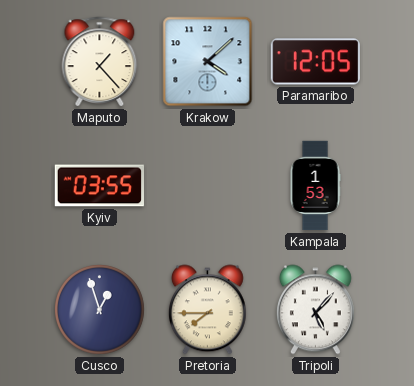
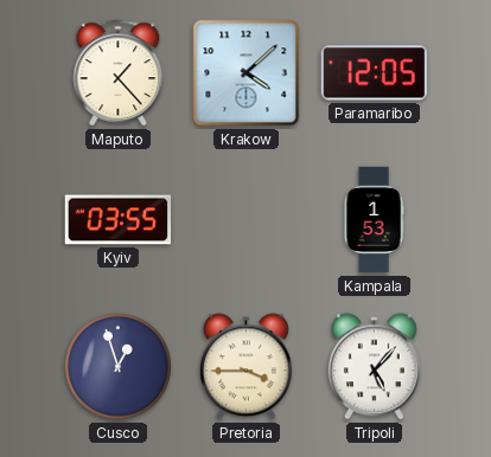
Pretoria: 7:45 -> 3:45
